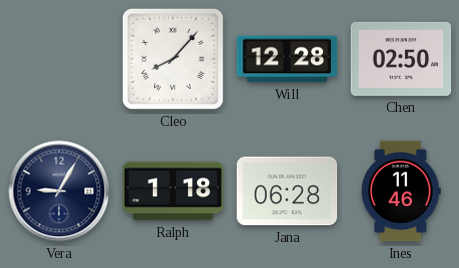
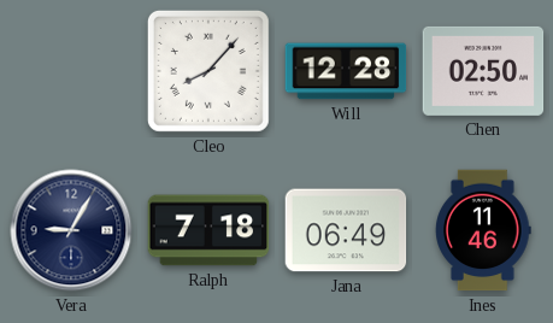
Ralph: 1:18 -> 7:18
Jana: 06:28 -> 06:49
